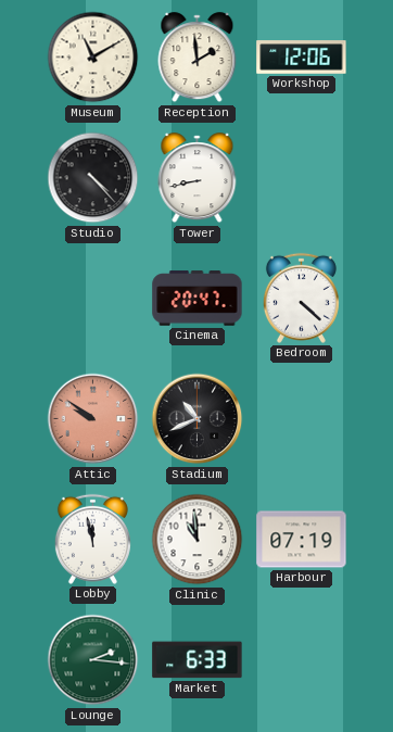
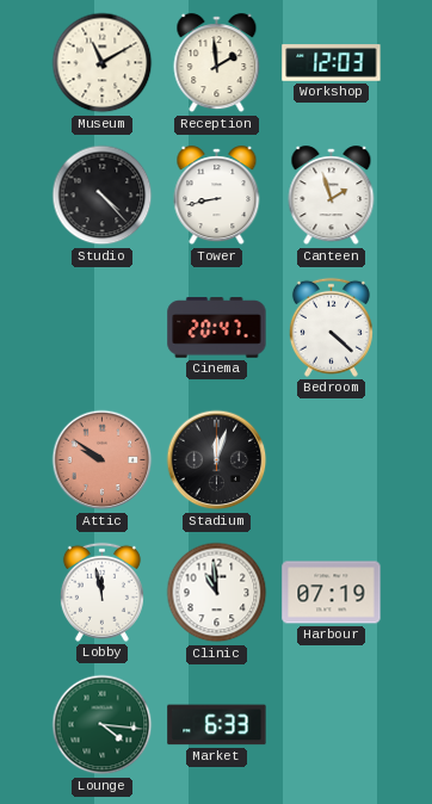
Workshop: 12:06 -> 12:03
Canteen: none -> 1:57
Stadium: 10:41 -> 12:03
Lounge: 2:16 -> 4:16
